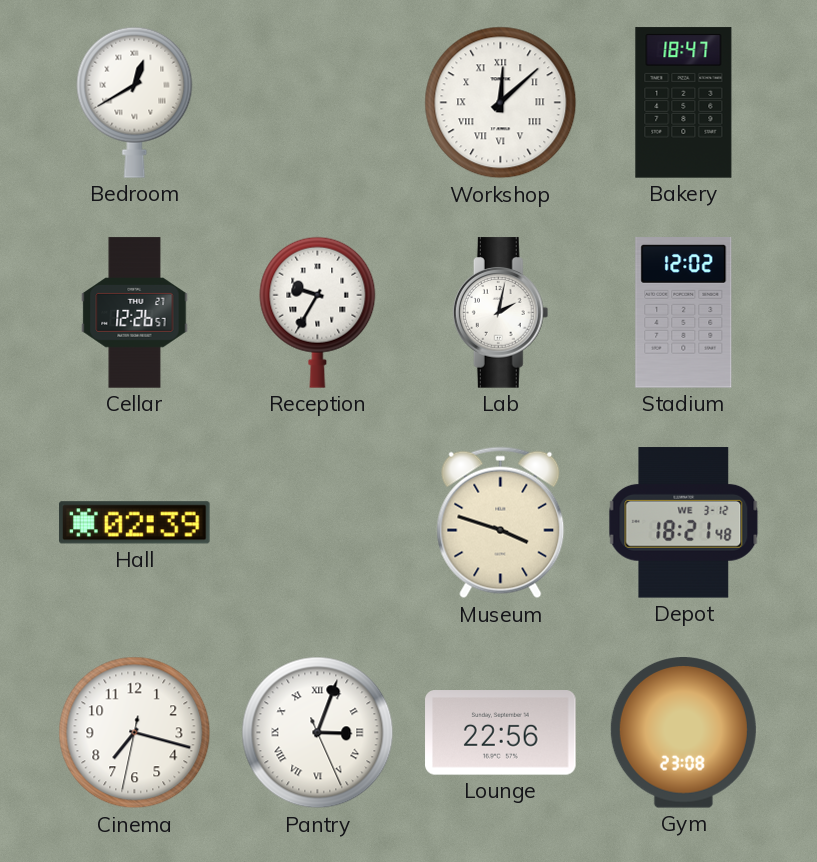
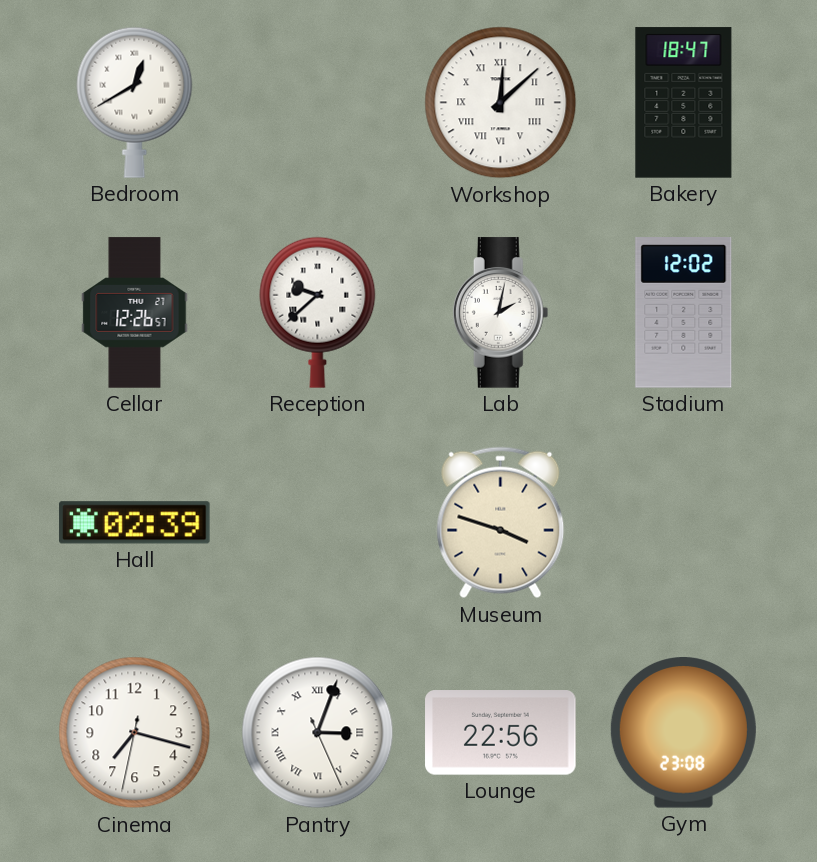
Reception: 9:35 -> 9:38
Depot: 18:21 -> none
